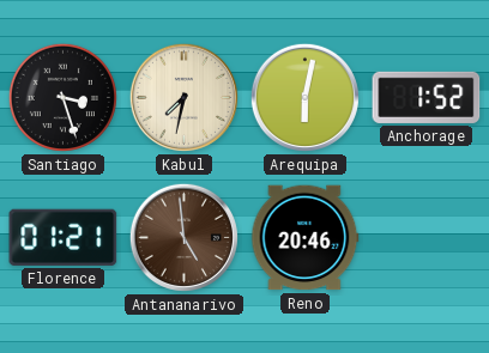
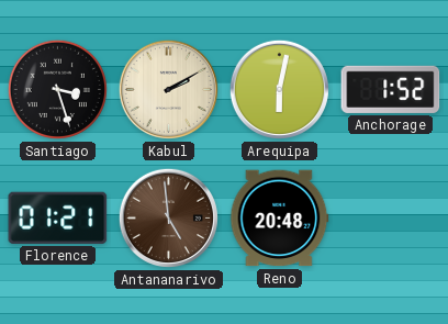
Kabul: 7:32 -> 2:10
Reno: 20:46 -> 20:48
